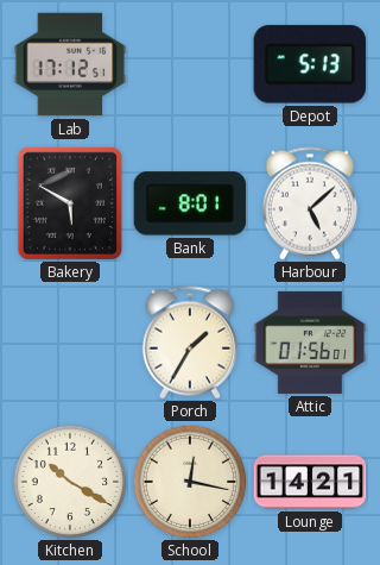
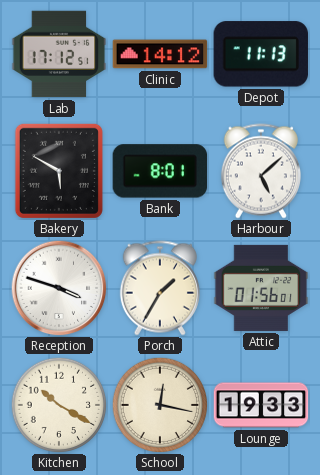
Clinic: none -> 14:12
Depot: 5:13 -> 11:13
Reception: none -> 3:48
Lounge: 14:21 -> 19:33
